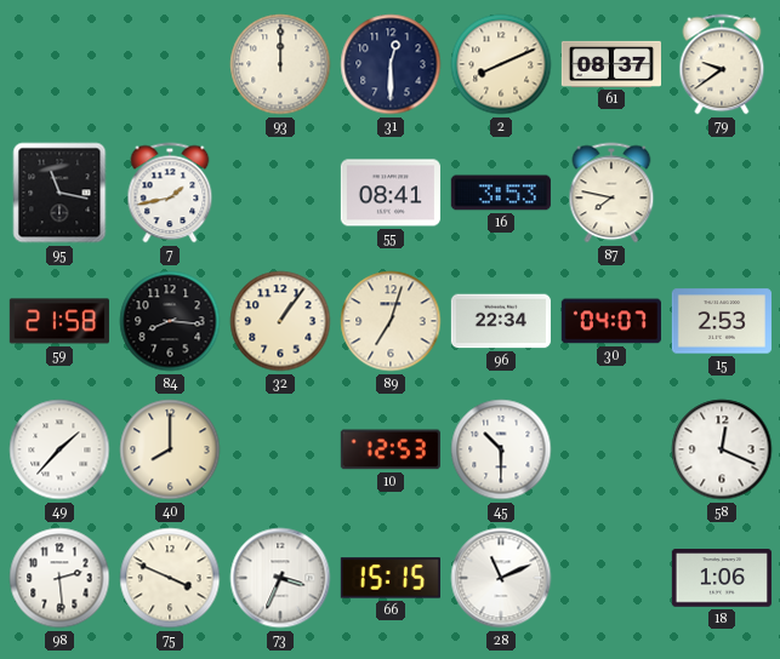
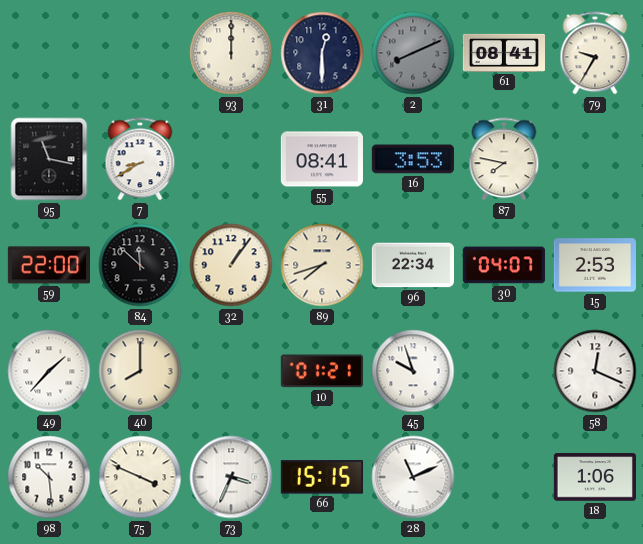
2 dial: cream -> grey
61: 08:37 -> 08:41
79: 9:39 -> 9:35
7: 1:43 -> 8:40
59: 21:58 -> 22:00
84: 8:16 -> 11:52
89: 7:03 -> 7:42
10: 12:53 -> 01:21
45: 10:30 -> 9:57
98: 2:29 -> 10:29
